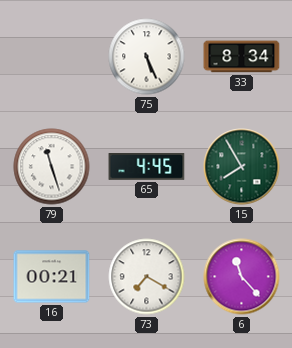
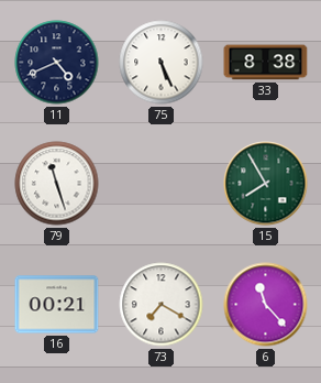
11: none -> 4:41
33: 8:34 -> 8:38
65: 4:45 -> none
